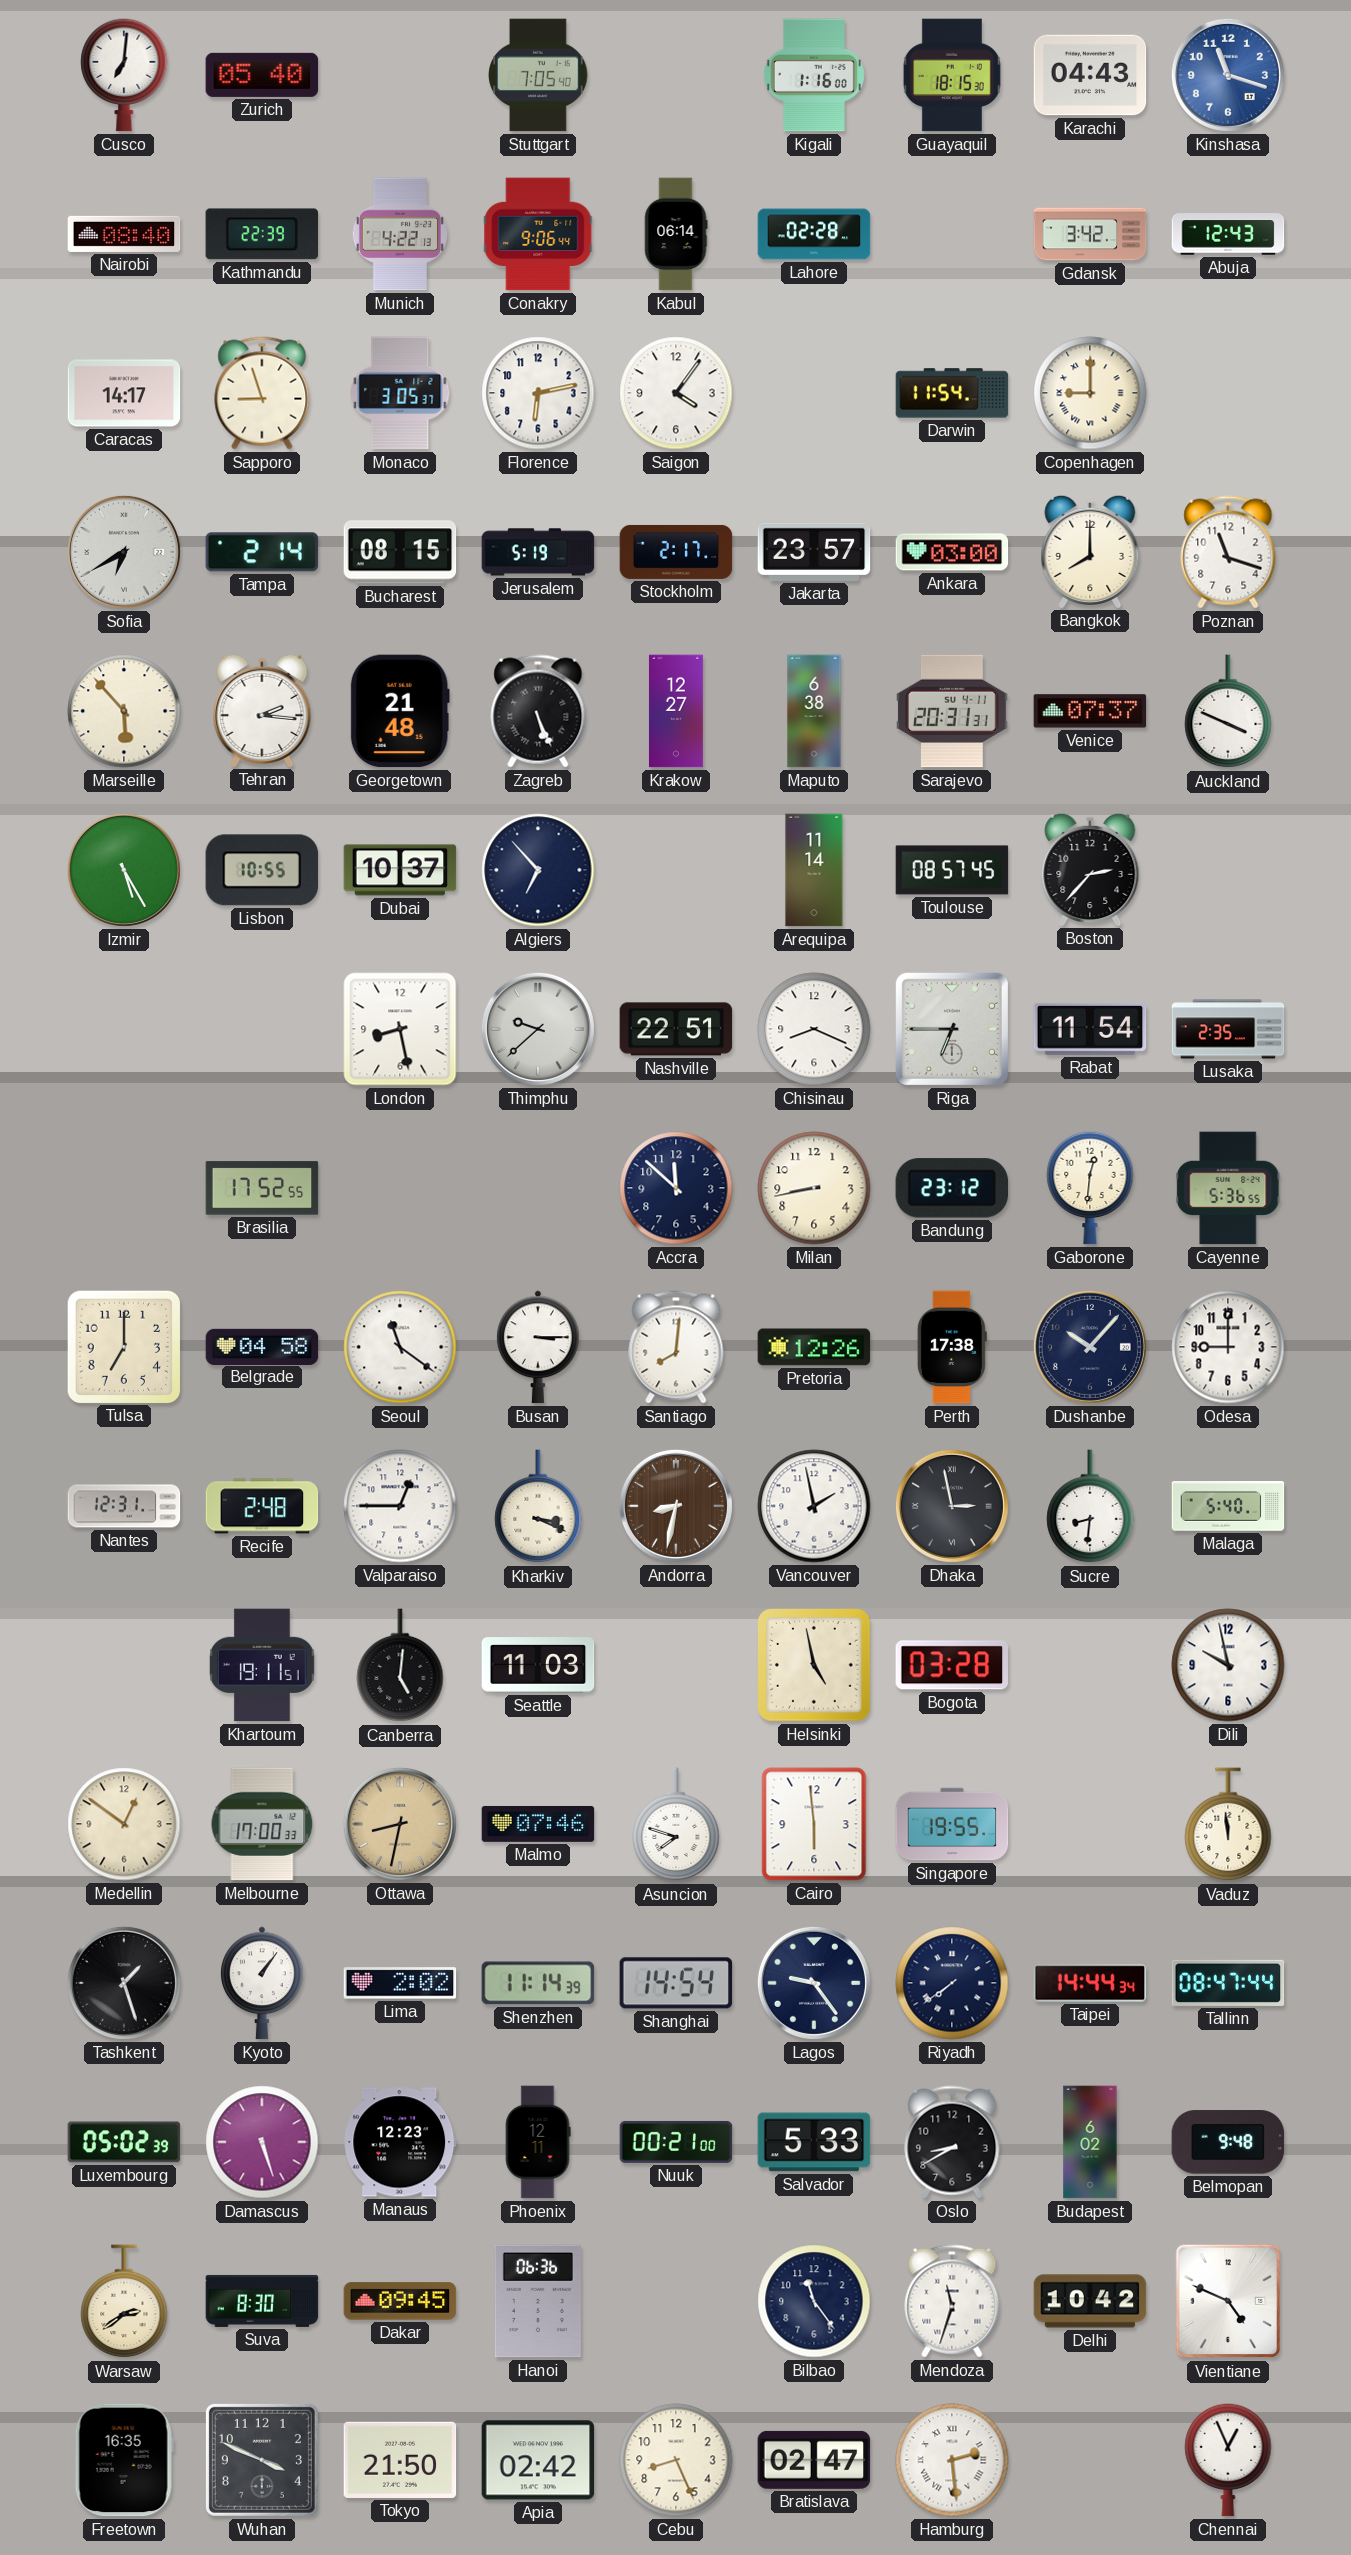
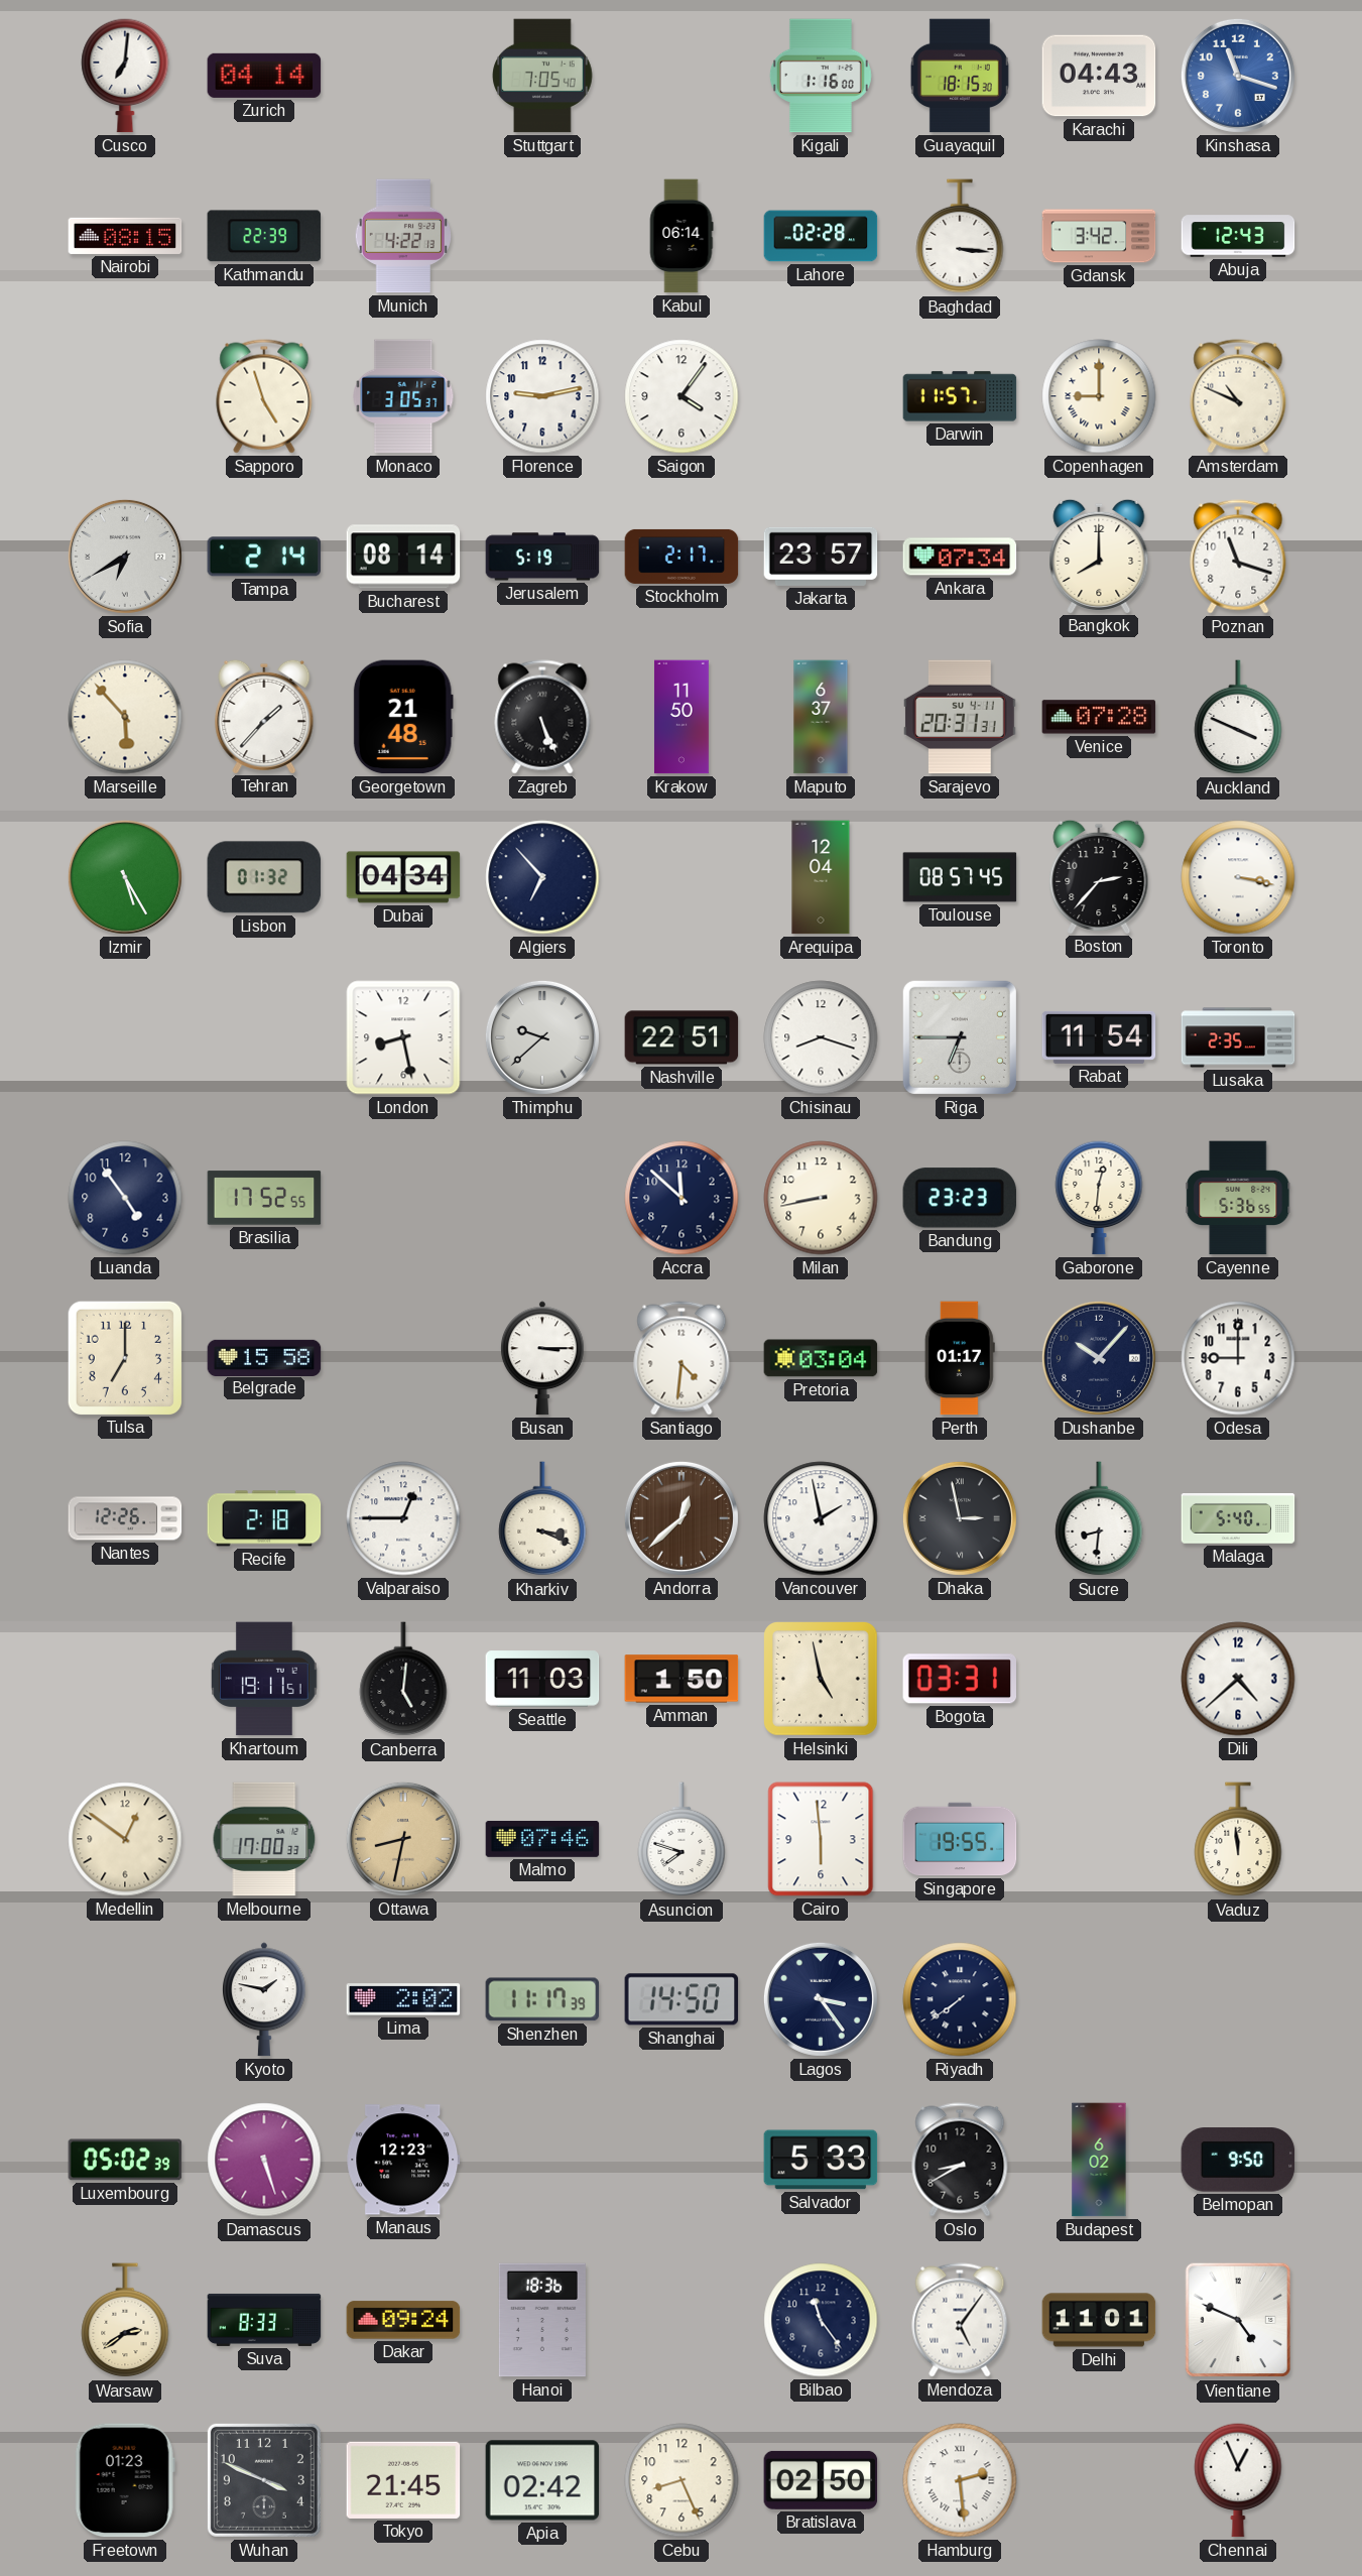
Zurich: 05:40 -> 04:14
Nairobi: 08:40 -> 08:15
Conakry: 9:06 -> none
Baghdad: none -> 3:16
Caracas: 14:17 -> none
Sapporo: 8:57 -> 4:57
Florence: 6:13 -> 9:13
Darwin: 11:54 -> 11:57
Amsterdam: none -> 10:49
Bucharest: 08:15 -> 08:14
Ankara: 03:00 -> 07:34
Tehran: 2:16 -> 1:37
Krakow: 12:27 -> 11:50
Maputo: 6:38 -> 6:37
Venice: 07:37 -> 07:28
Lisbon: 10:55 -> 01:32
Dubai: 10:37 -> 04:34
Arequipa: 11:14 -> 12:04
Toronto: none -> 3:17
Chisinau: 8:19 -> 8:18
Luanda: none -> 4:54
Bandung: 23:12 -> 23:23
Belgrade: 04:58 -> 15:58
Seoul: 11:21 -> none
Santiago: 8:01 -> 4:31
Pretoria: 12:26 -> 03:04
Perth: 17:38 -> 01:17
Nantes: 12:31 -> 12:26
Recife: 2:48 -> 2:18
Andorra: 8:32 -> 12:38
Amman: none -> 1:50
Bogota: 03:28 -> 03:31
Dili: 9:58 -> 4:38
Tashkent: 1:27 -> none
Kyoto: 1:06 -> 1:47
Shenzhen: 11:14 -> 11:17
Shanghai: 14:54 -> 14:50
Lagos: 9:24 -> 3:24
Taipei: 14:44 -> none
Tallinn: 08:47 -> none
Phoenix: 12:11 -> none
Nuuk: 00:21 -> none
Belmopan: 9:48 -> 9:50
Suva: 8:30 -> 8:33
Dakar: 09:45 -> 09:24
Hanoi: 06:36 -> 18:36
Mendoza: 11:33 -> 5:06
Delhi: 10:42 -> 11:01
Freetown: 16:35 -> 01:23
Tokyo: 21:50 -> 21:45
Bratislava: 02:47 -> 02:50
